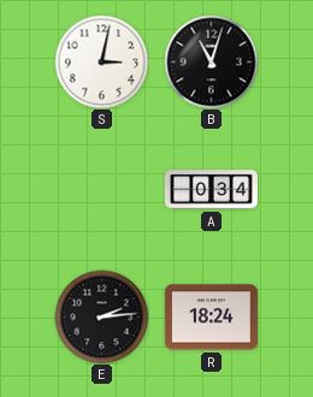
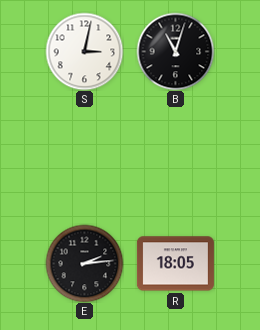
A: 0:34 -> none
R: 18:24 -> 18:05
